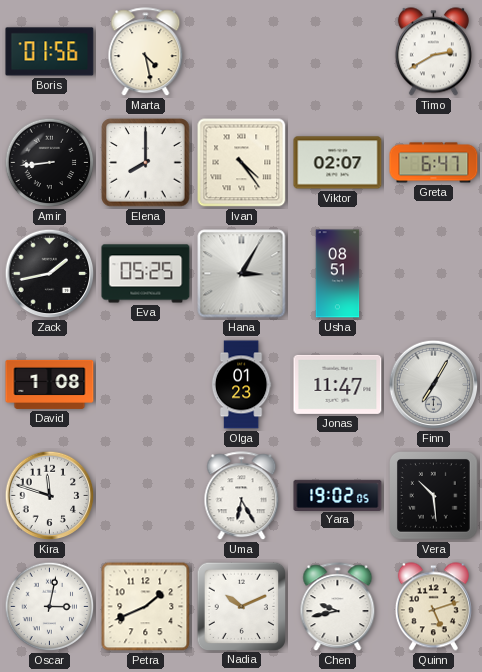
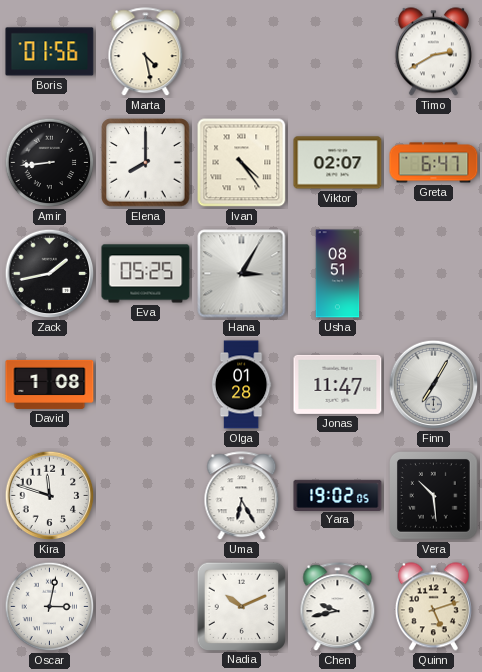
Olga: 01:23 -> 01:28
Petra: 1:41 -> none
